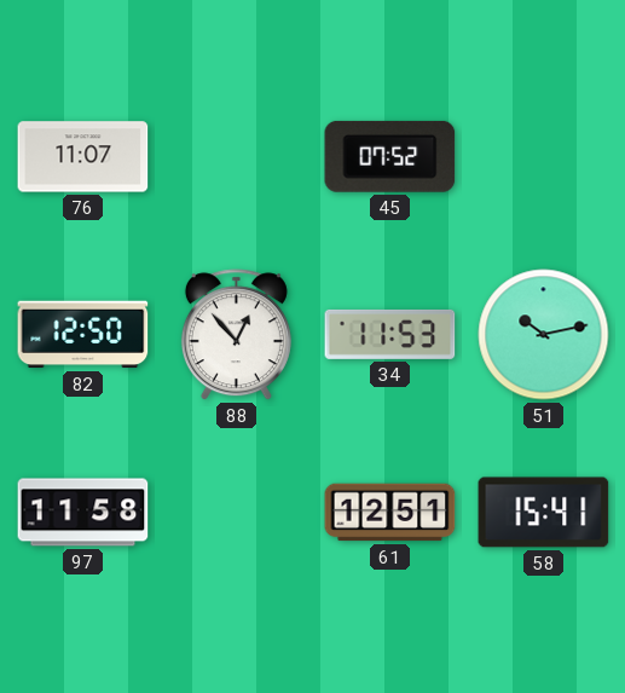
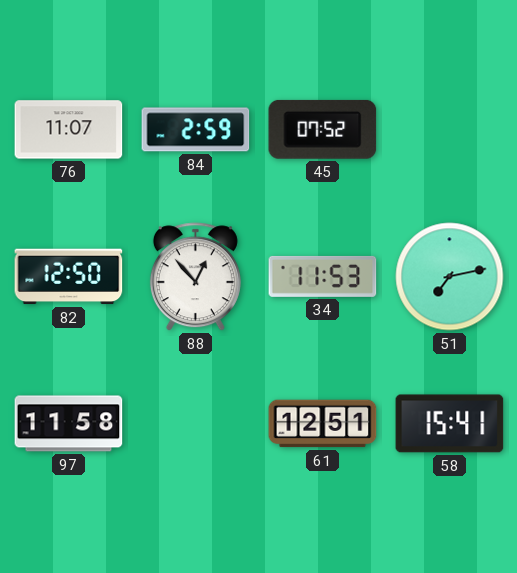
84: none -> 2:59
51: 10:13 -> 7:13
